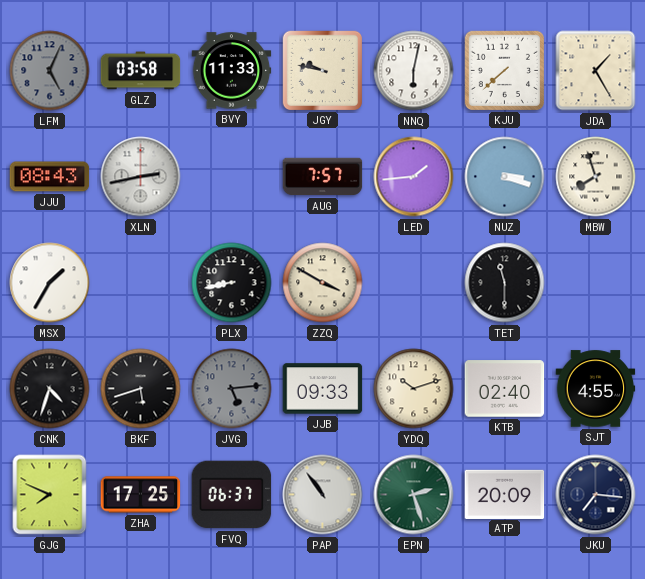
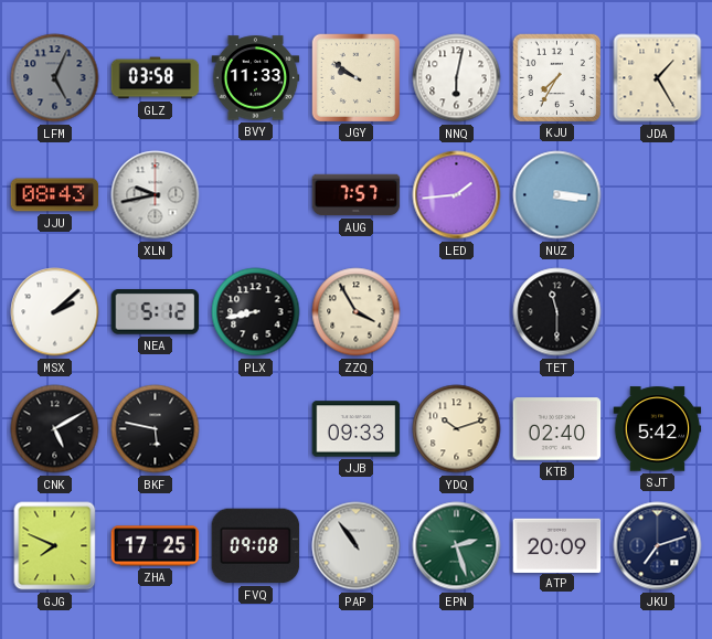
JGY: 9:47 -> 9:51
KJU: 7:38 -> 7:35
XLN: 2:43 -> 9:43
NUZ: 3:18 -> 3:16
MBW: 7:57 -> none
MSX: 1:35 -> 2:08
NEA: none -> 5:12
ZZQ: 3:50 -> 3:55
CNK: 4:33 -> 5:10
BKF: 5:42 -> 5:47
JVG: 5:14 -> none
SJT: 4:55 -> 5:42
FVQ: 06:37 -> 09:08
JKU: 7:16 -> 7:12
